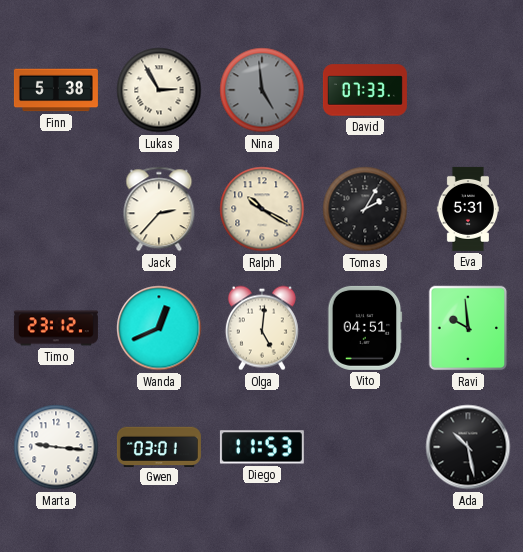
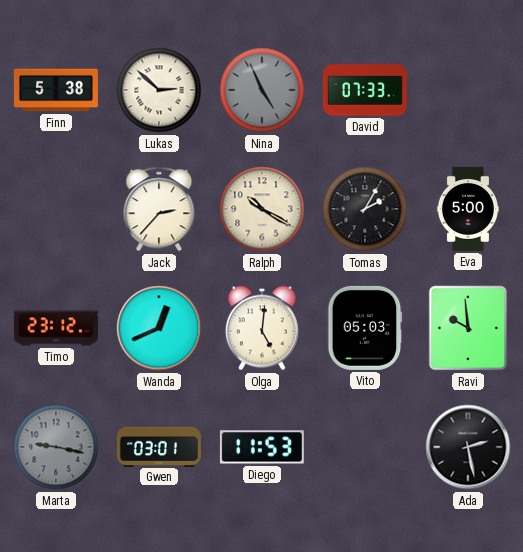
Lukas: 2:55 -> 2:52
Nina: 4:59 -> 4:56
Eva: 5:31 -> 5:00
Vito: 04:51 -> 05:03
Marta: 9:16 -> 9:17
Marta dial: white -> grey
Ada: 10:28 -> 2:28
